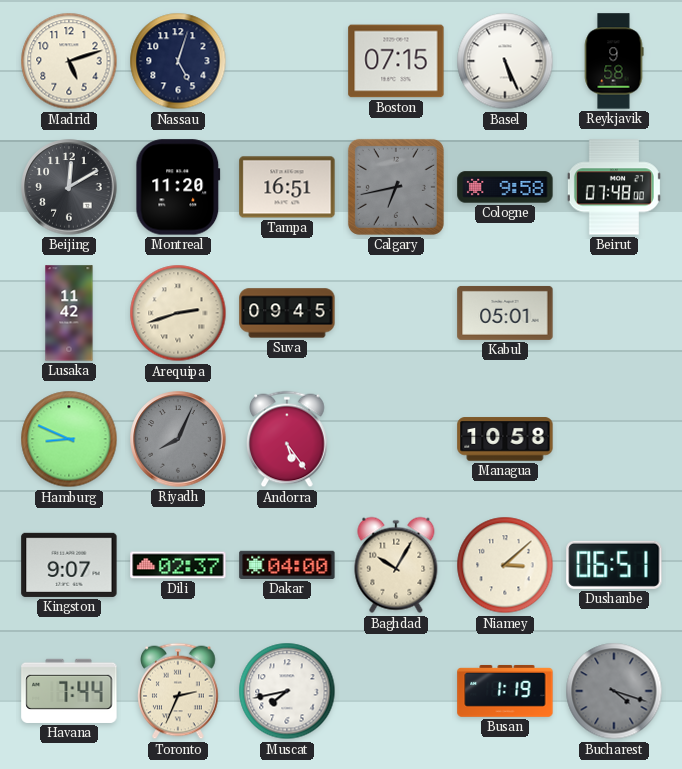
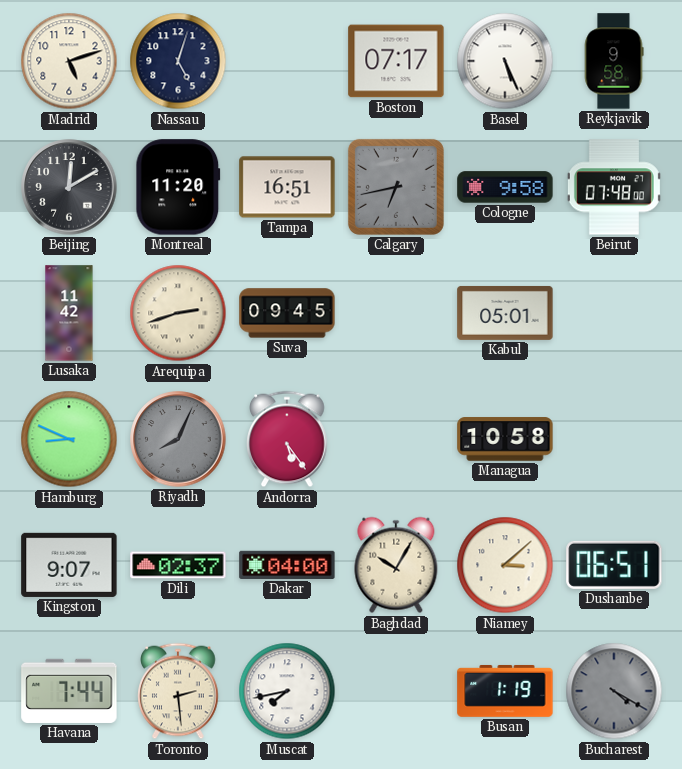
Boston: 07:15 -> 07:17
Toronto: 2:34 -> 2:29
Bucharest: 4:18 -> 4:20
